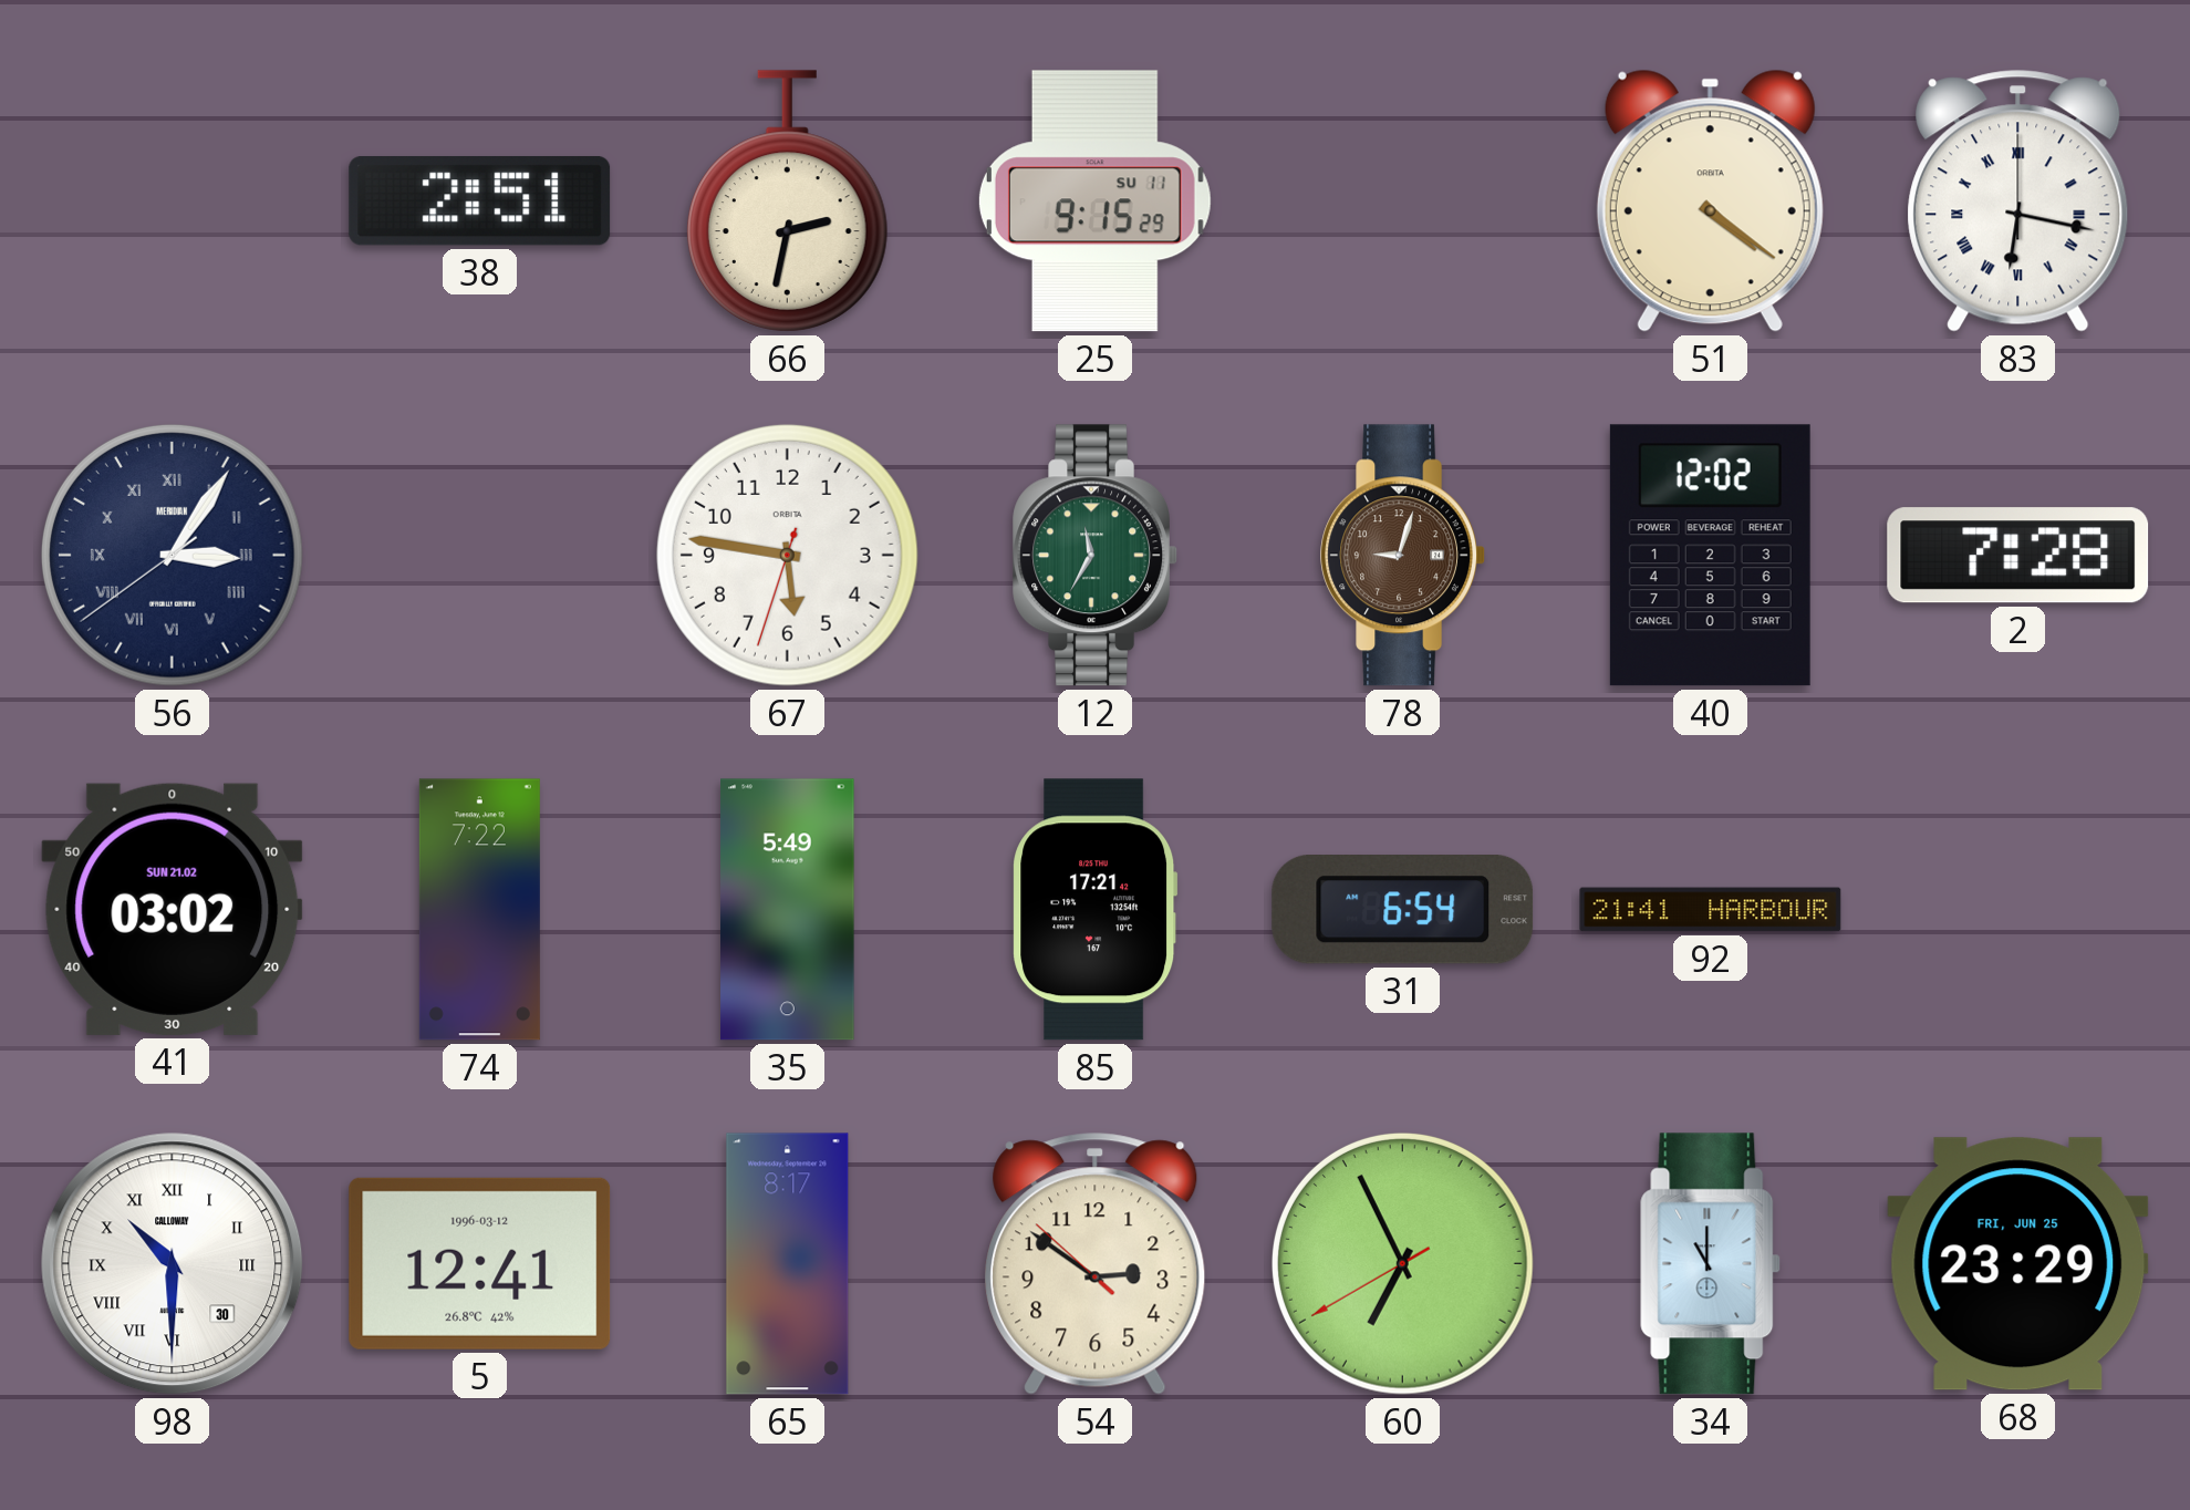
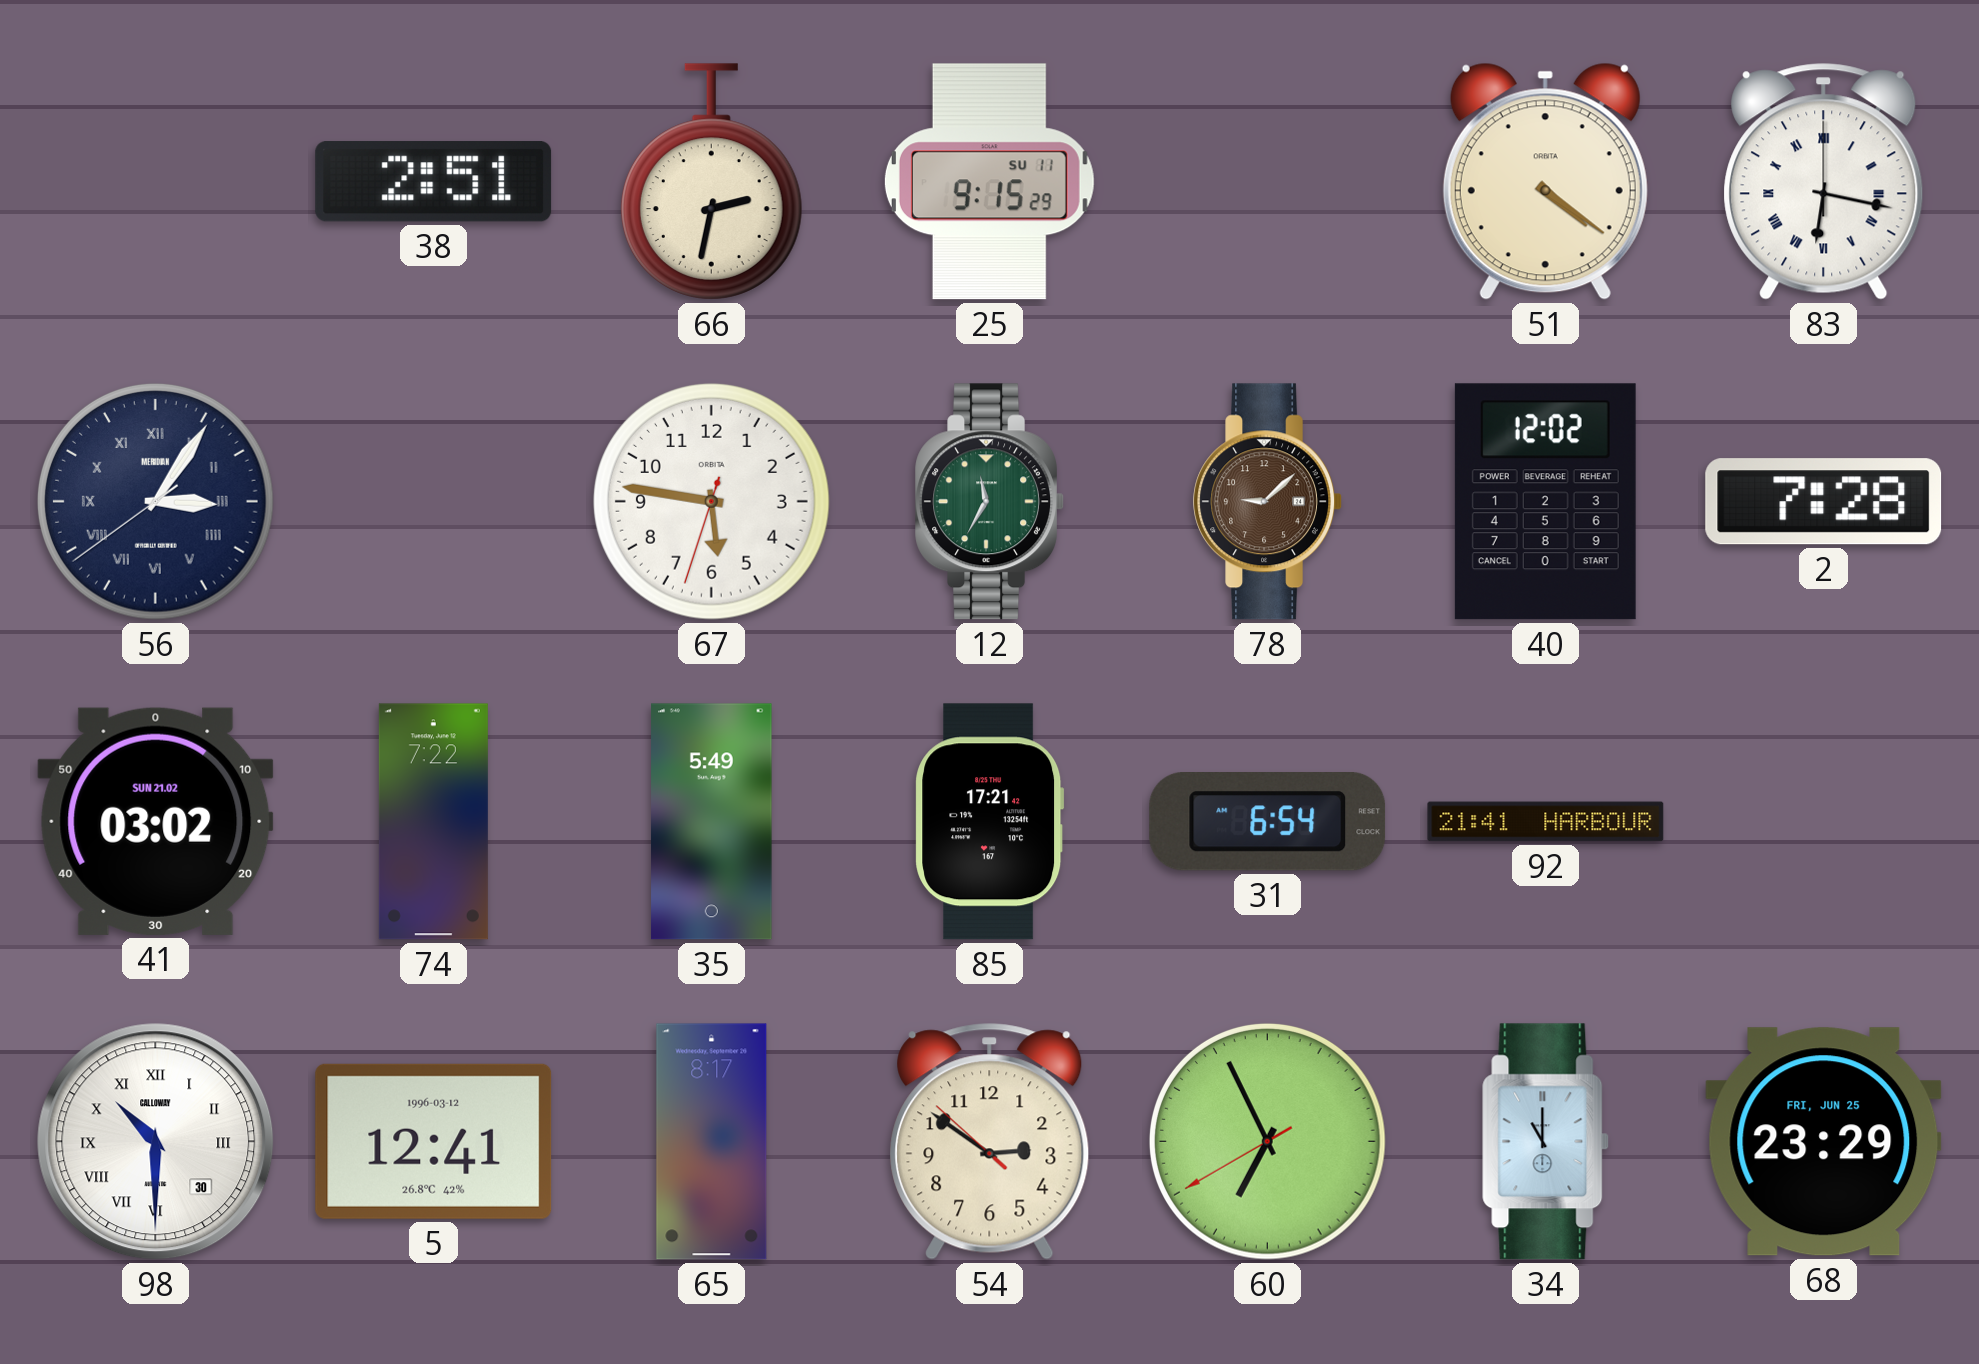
78: 9:03 -> 9:08
